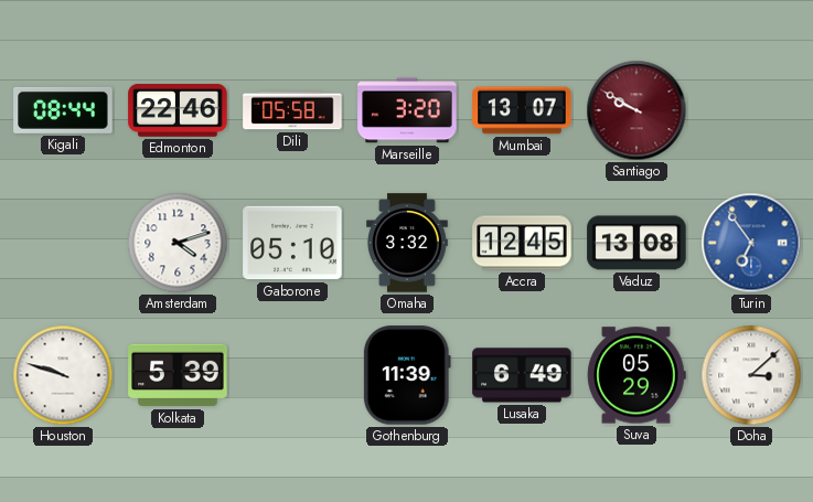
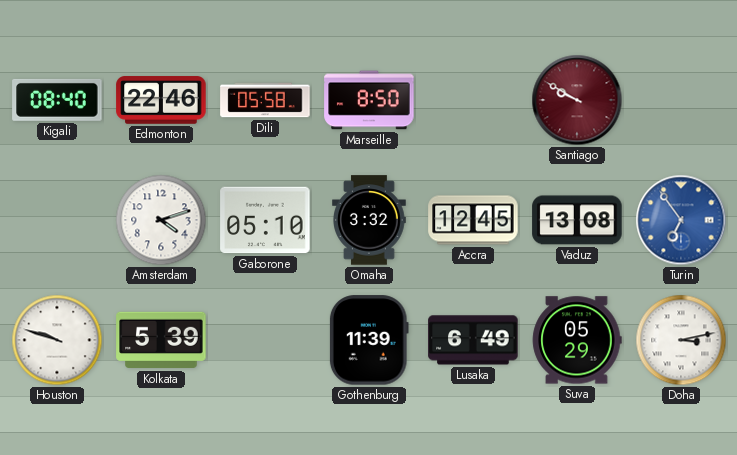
Kigali: 08:44 -> 08:40
Marseille: 3:20 -> 8:50
Mumbai: 13:07 -> none
Doha: 3:08 -> 3:13
